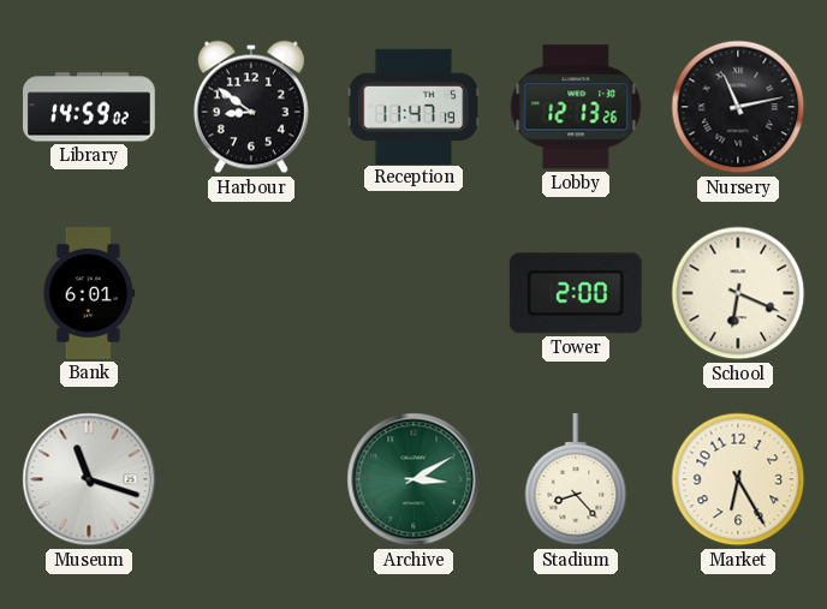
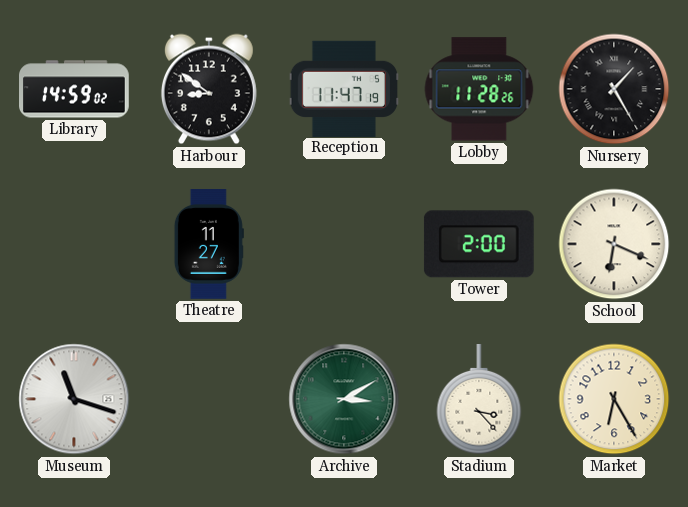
Lobby: 12:13 -> 11:28
Nursery: 11:13 -> 1:25
Bank: 6:01 -> none
Theatre: none -> 11:27
Stadium: 8:23 -> 3:23
